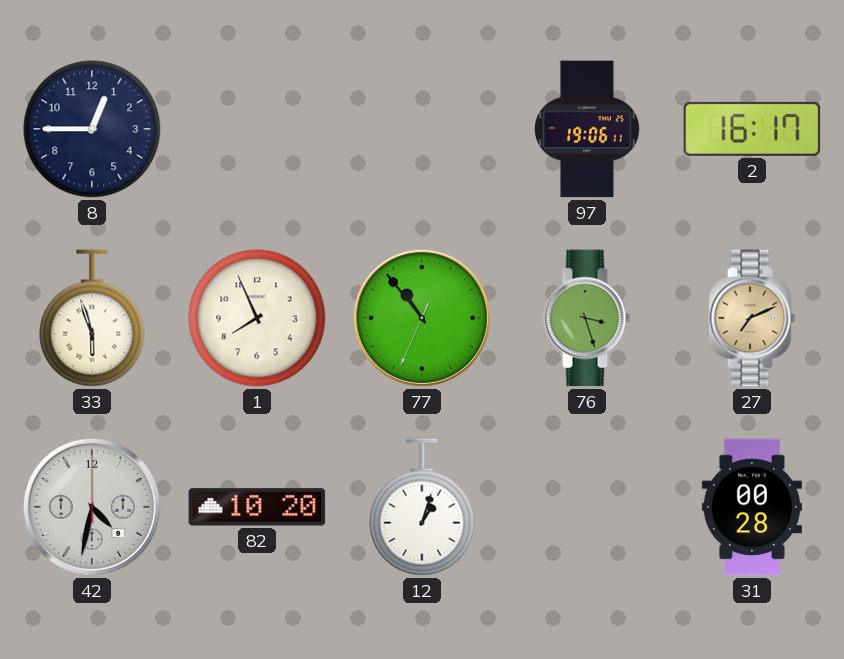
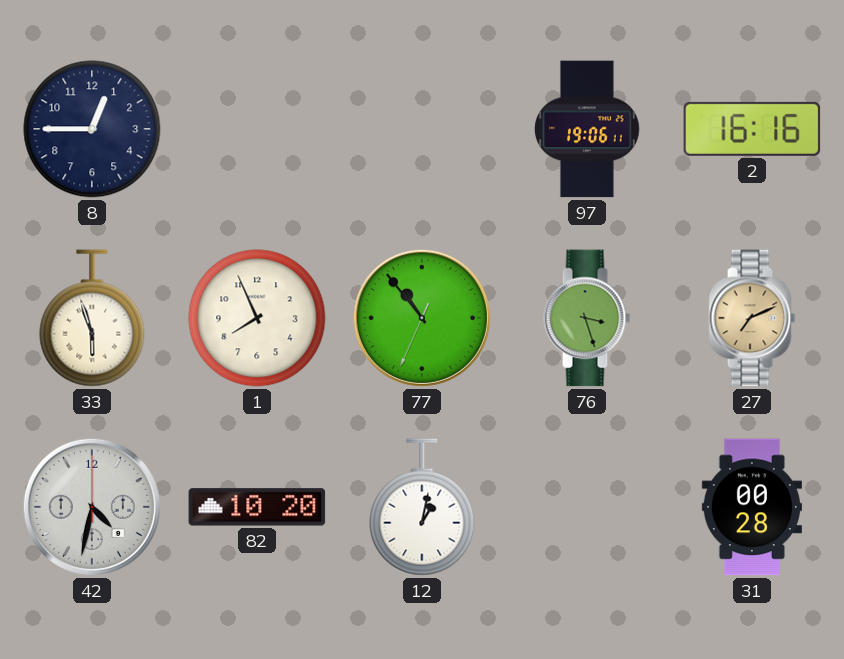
2: 16:17 -> 16:16
12: 1:03 -> 1:02
